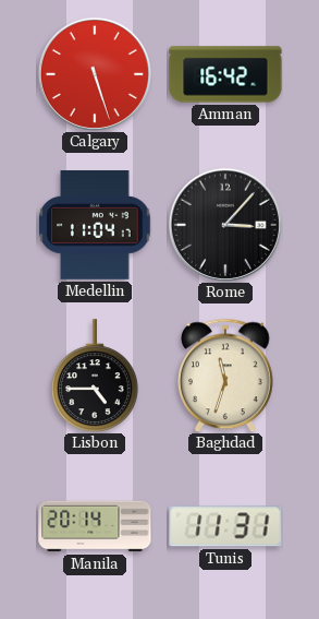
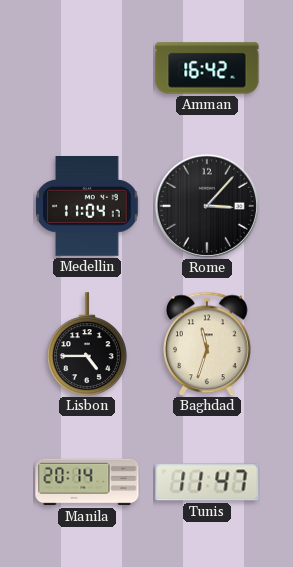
Calgary: 5:27 -> none
Tunis: 11:31 -> 11:47
